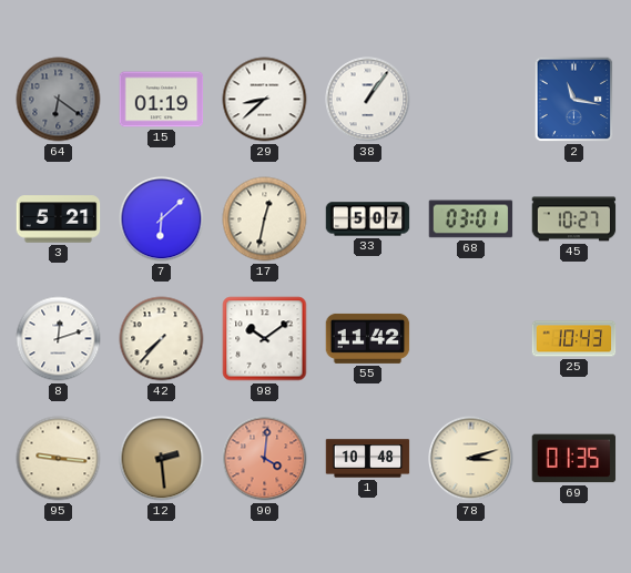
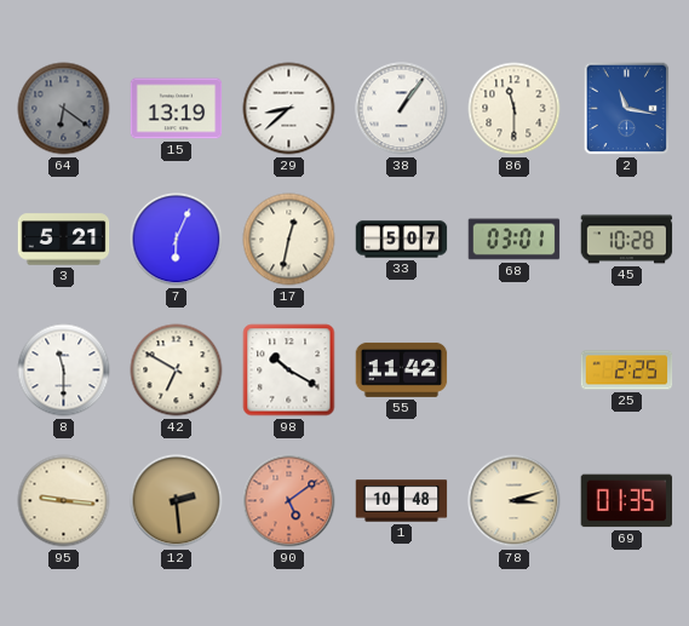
15: 01:19 -> 13:19
86: none -> 11:30
7: 6:08 -> 6:04
45: 10:27 -> 10:28
8: 12:12 -> 11:30
42: 7:37 -> 6:50
98: 10:09 -> 10:20
25: 10:43 -> 2:25
90: 4:01 -> 5:09
